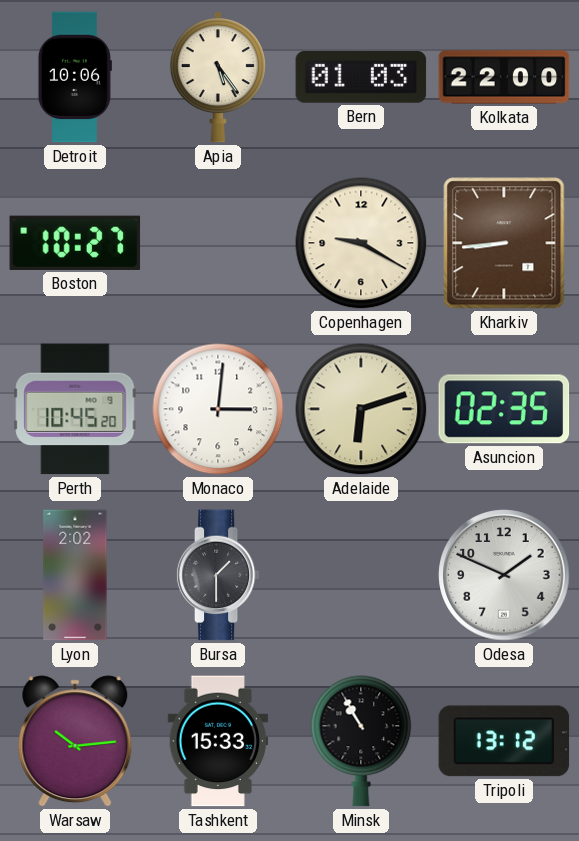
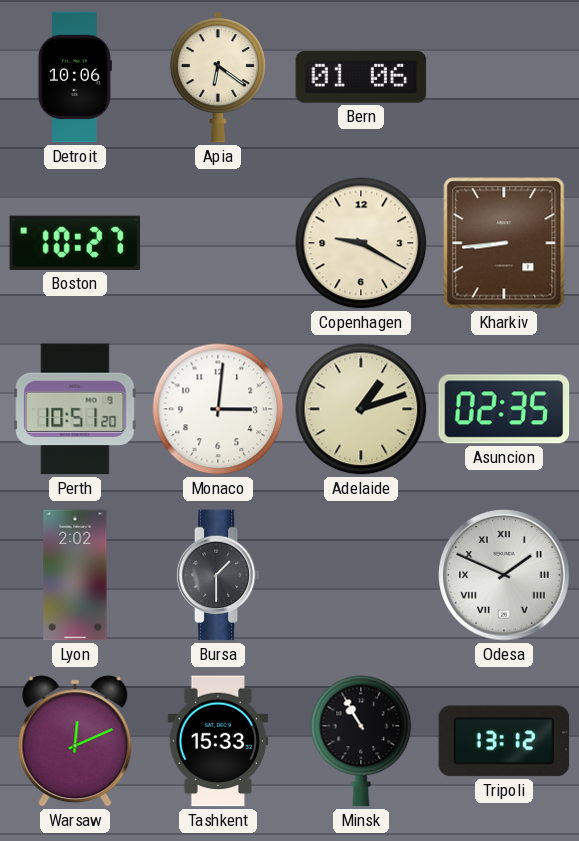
Apia: 5:24 -> 6:21
Bern: 01:03 -> 01:06
Kolkata: 22:00 -> none
Perth: 10:45 -> 10:51
Adelaide: 6:12 -> 1:12
Odesa numerals: Arabic -> Roman
Warsaw: 10:14 -> 12:11
